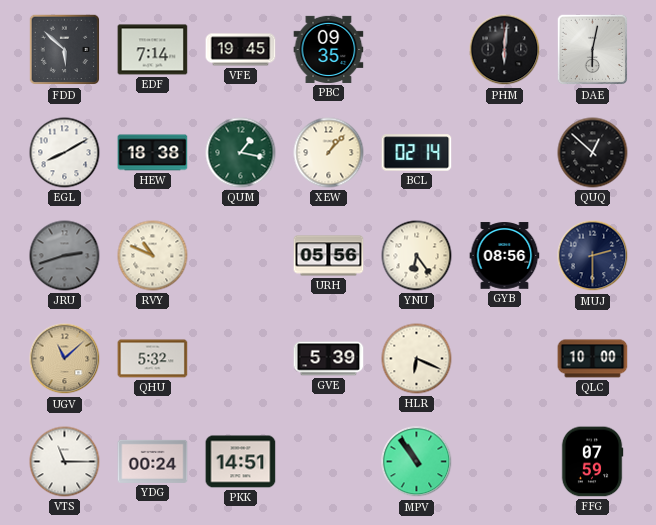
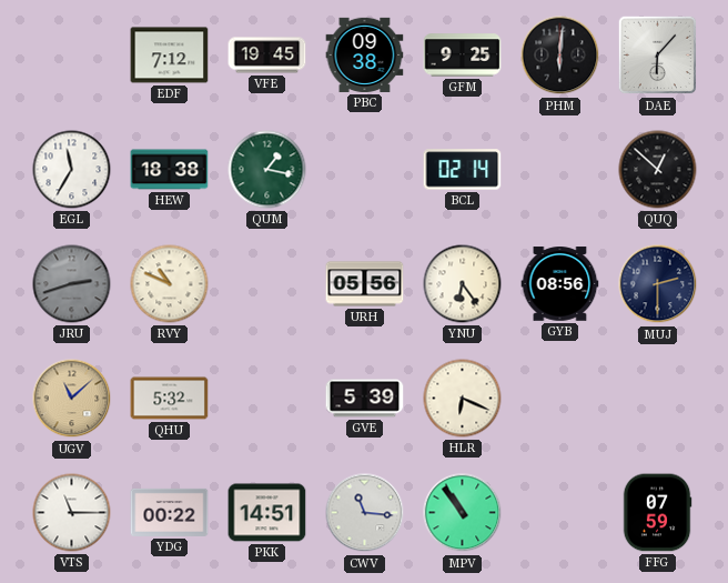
FDD: 5:52 -> none
EDF: 7:14 -> 7:12
PBC: 09:35 -> 09:38
GFM: none -> 9:25
DAE: 6:02 -> 6:07
EGL: 8:10 -> 11:35
XEW: 1:07 -> none
QLC: 10:00 -> none
YDG: 00:24 -> 00:22
CWV: none -> 11:16
